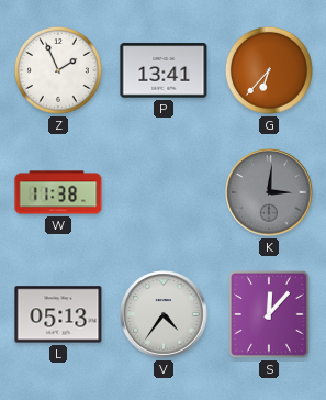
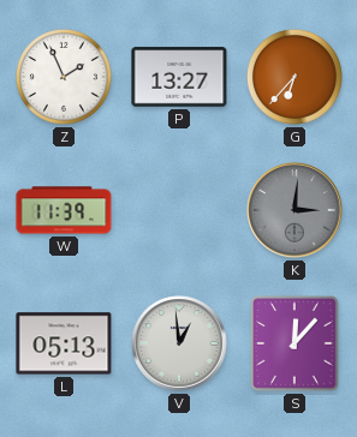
P: 13:41 -> 13:27
W: 11:38 -> 11:39
V: 4:36 -> 12:59
